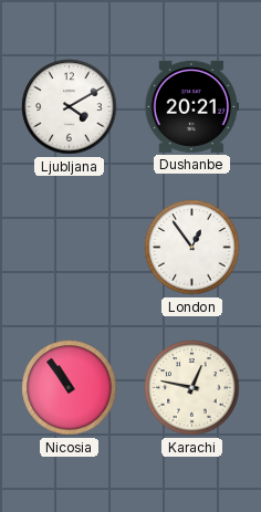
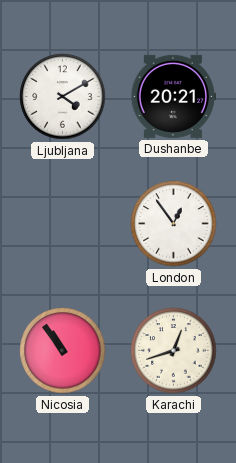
Karachi: 12:47 -> 12:42
